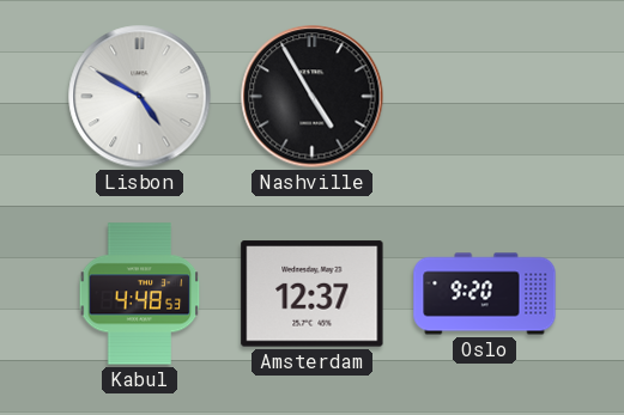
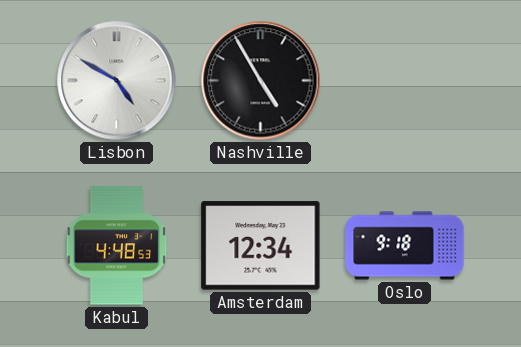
Amsterdam: 12:37 -> 12:34
Oslo: 9:20 -> 9:18
